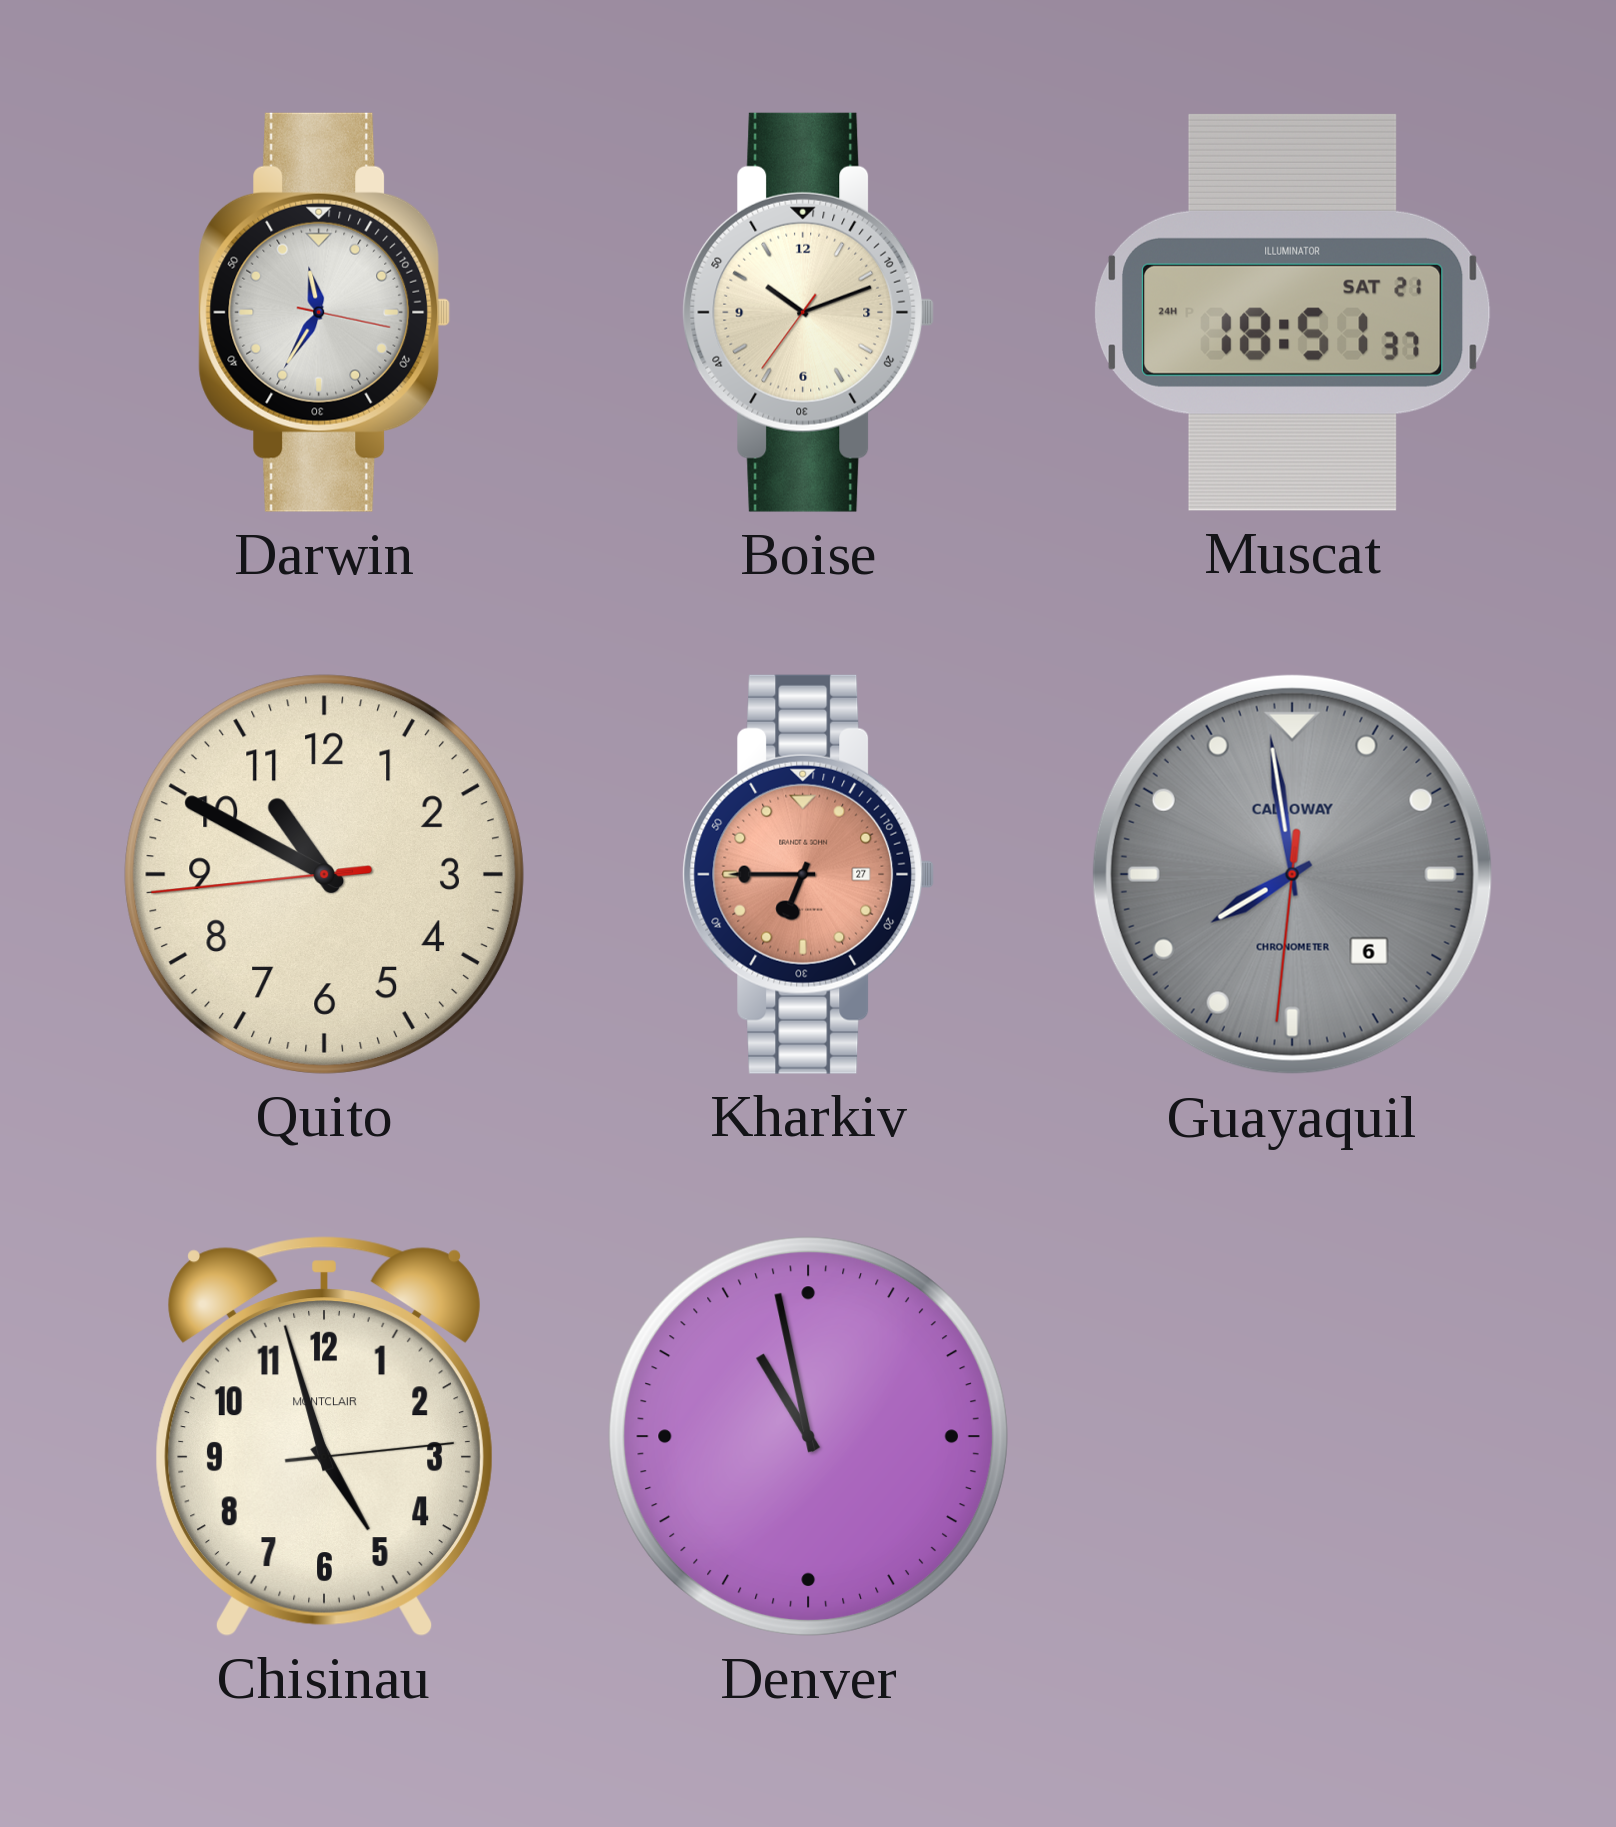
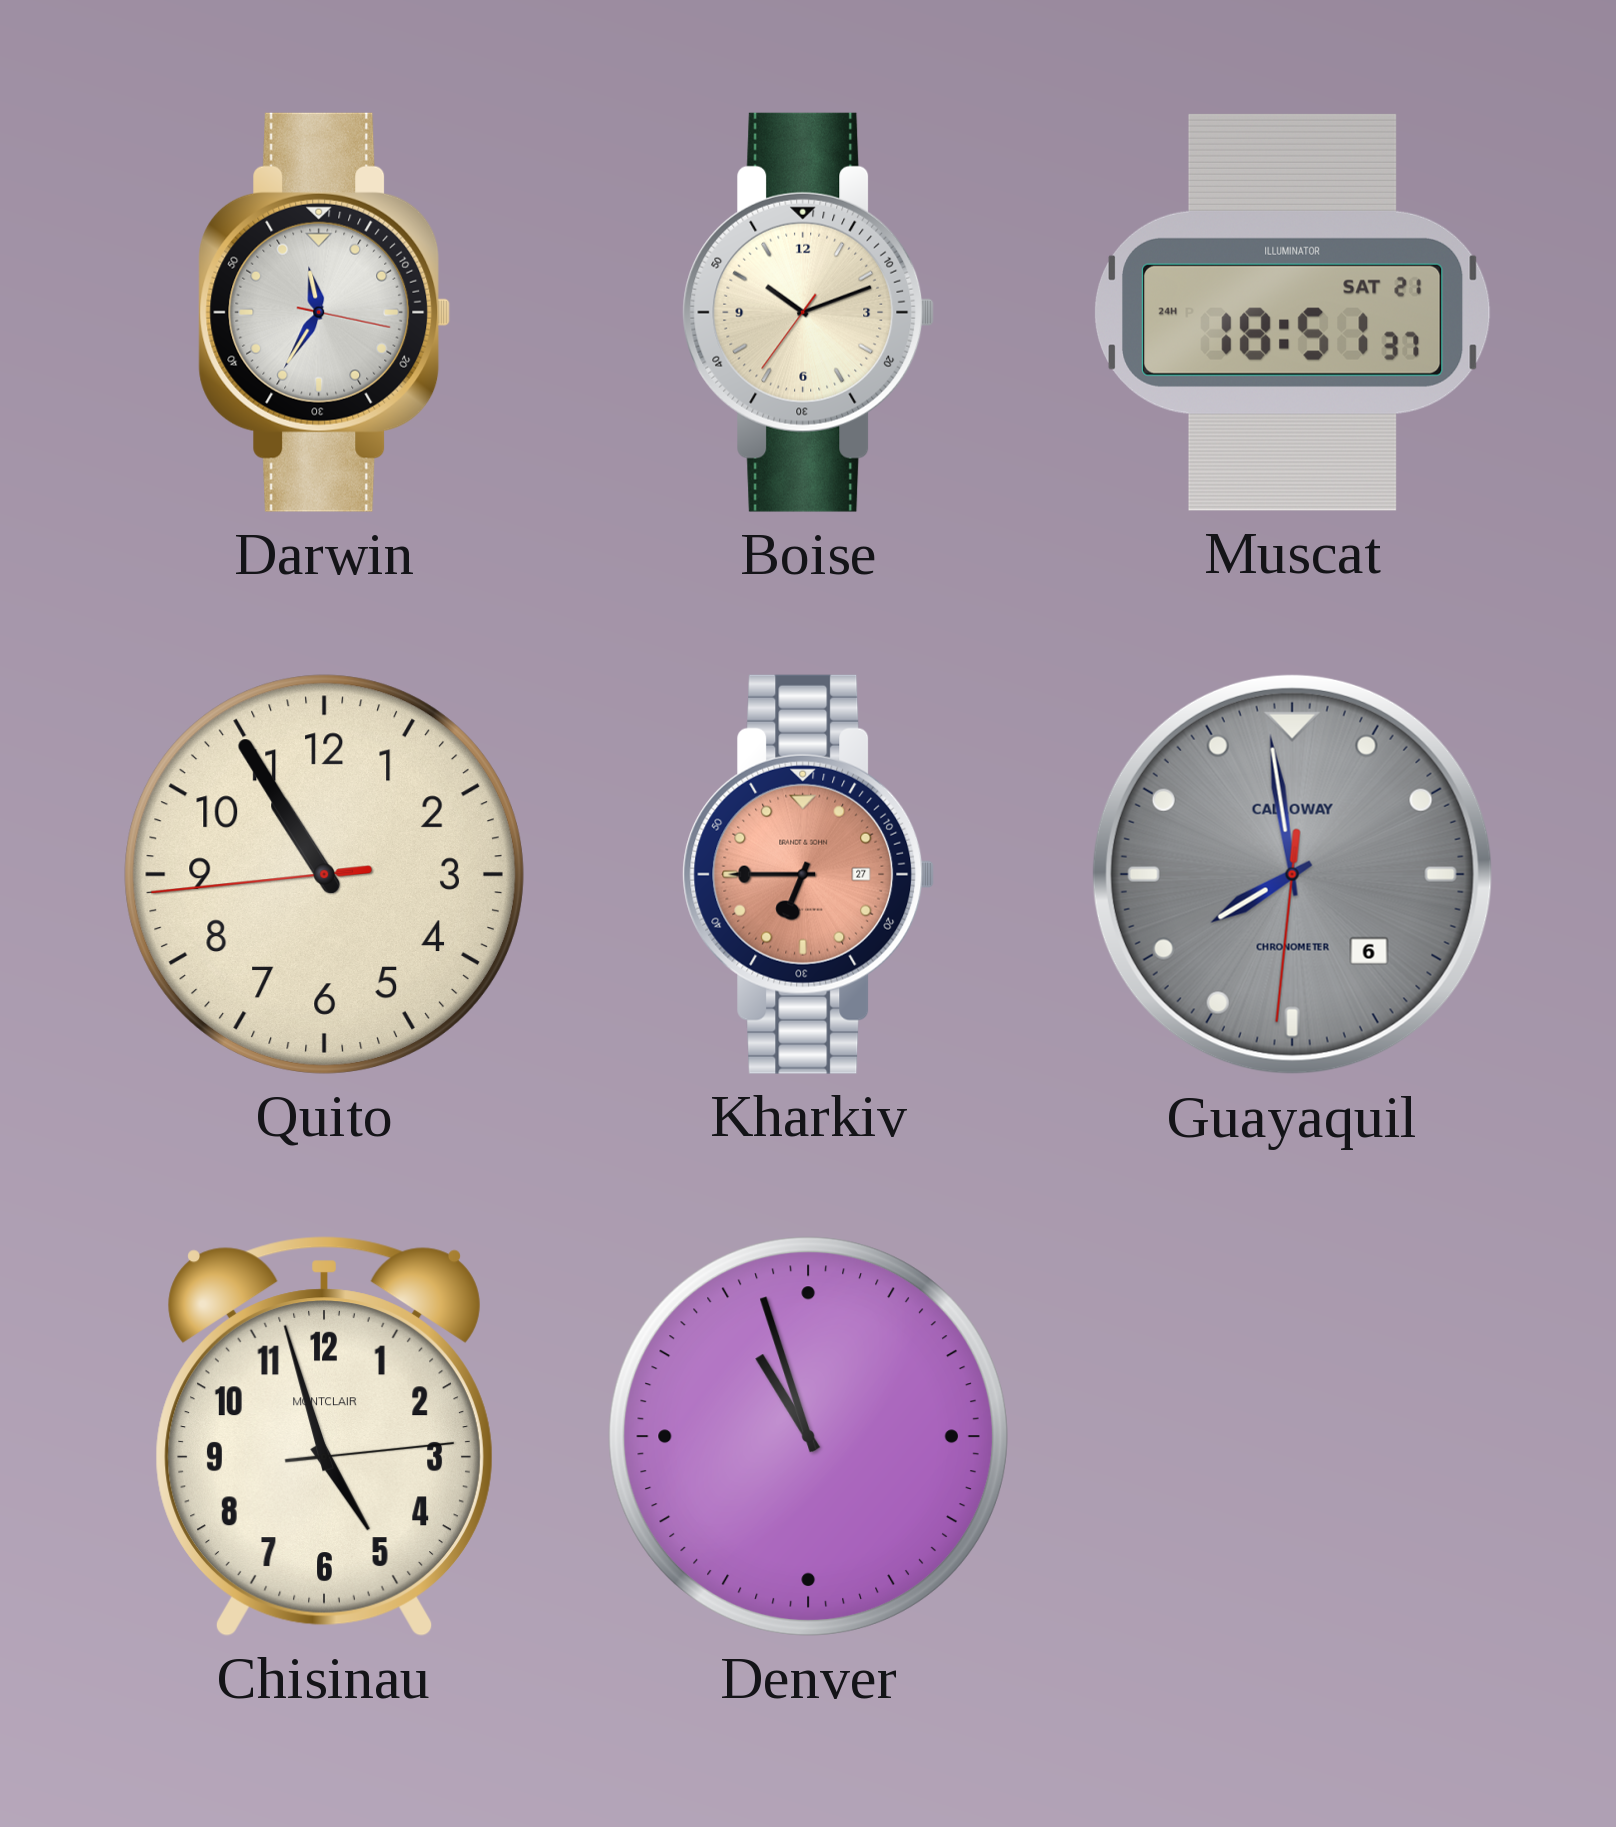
Quito: 10:49 -> 10:54
Denver: 10:58 -> 10:57
